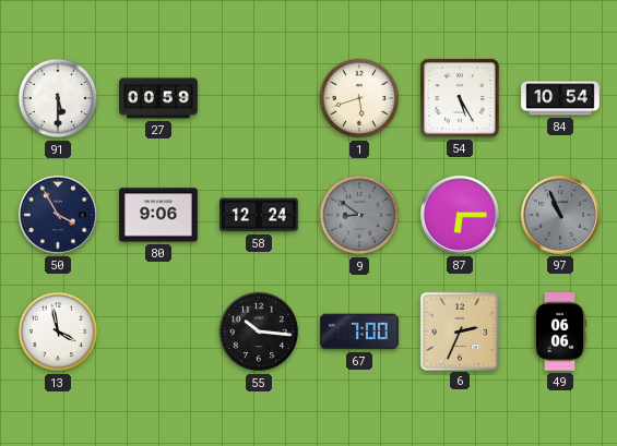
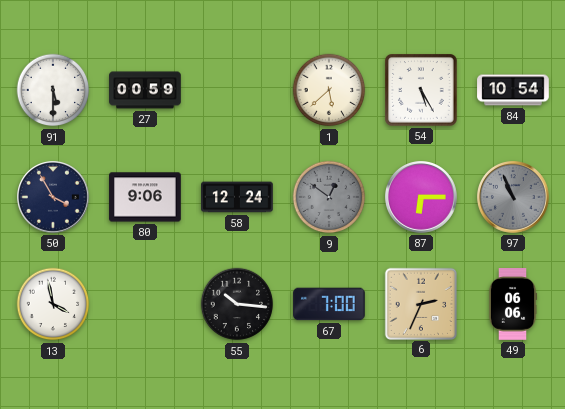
1: 5:42 -> 5:38
9: 8:51 -> 12:51
